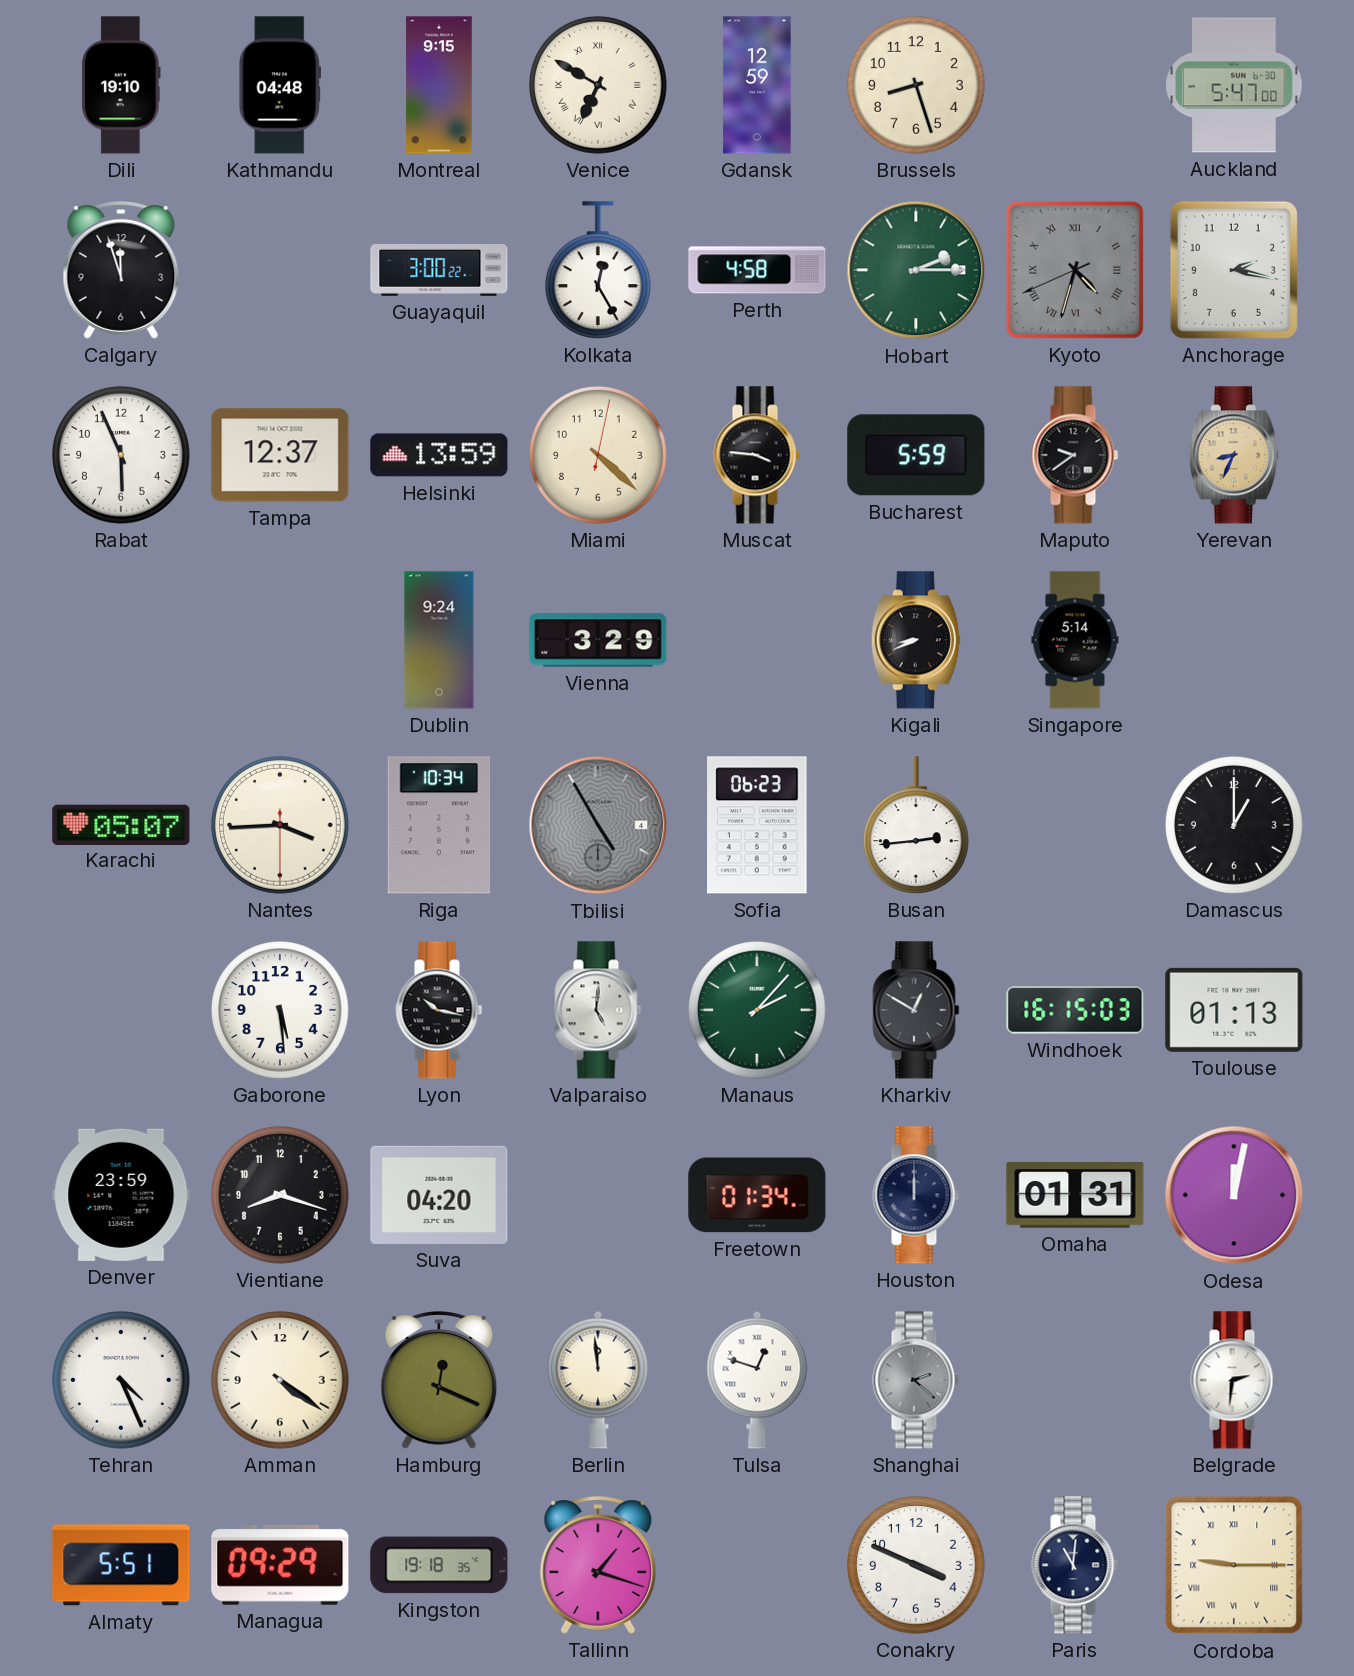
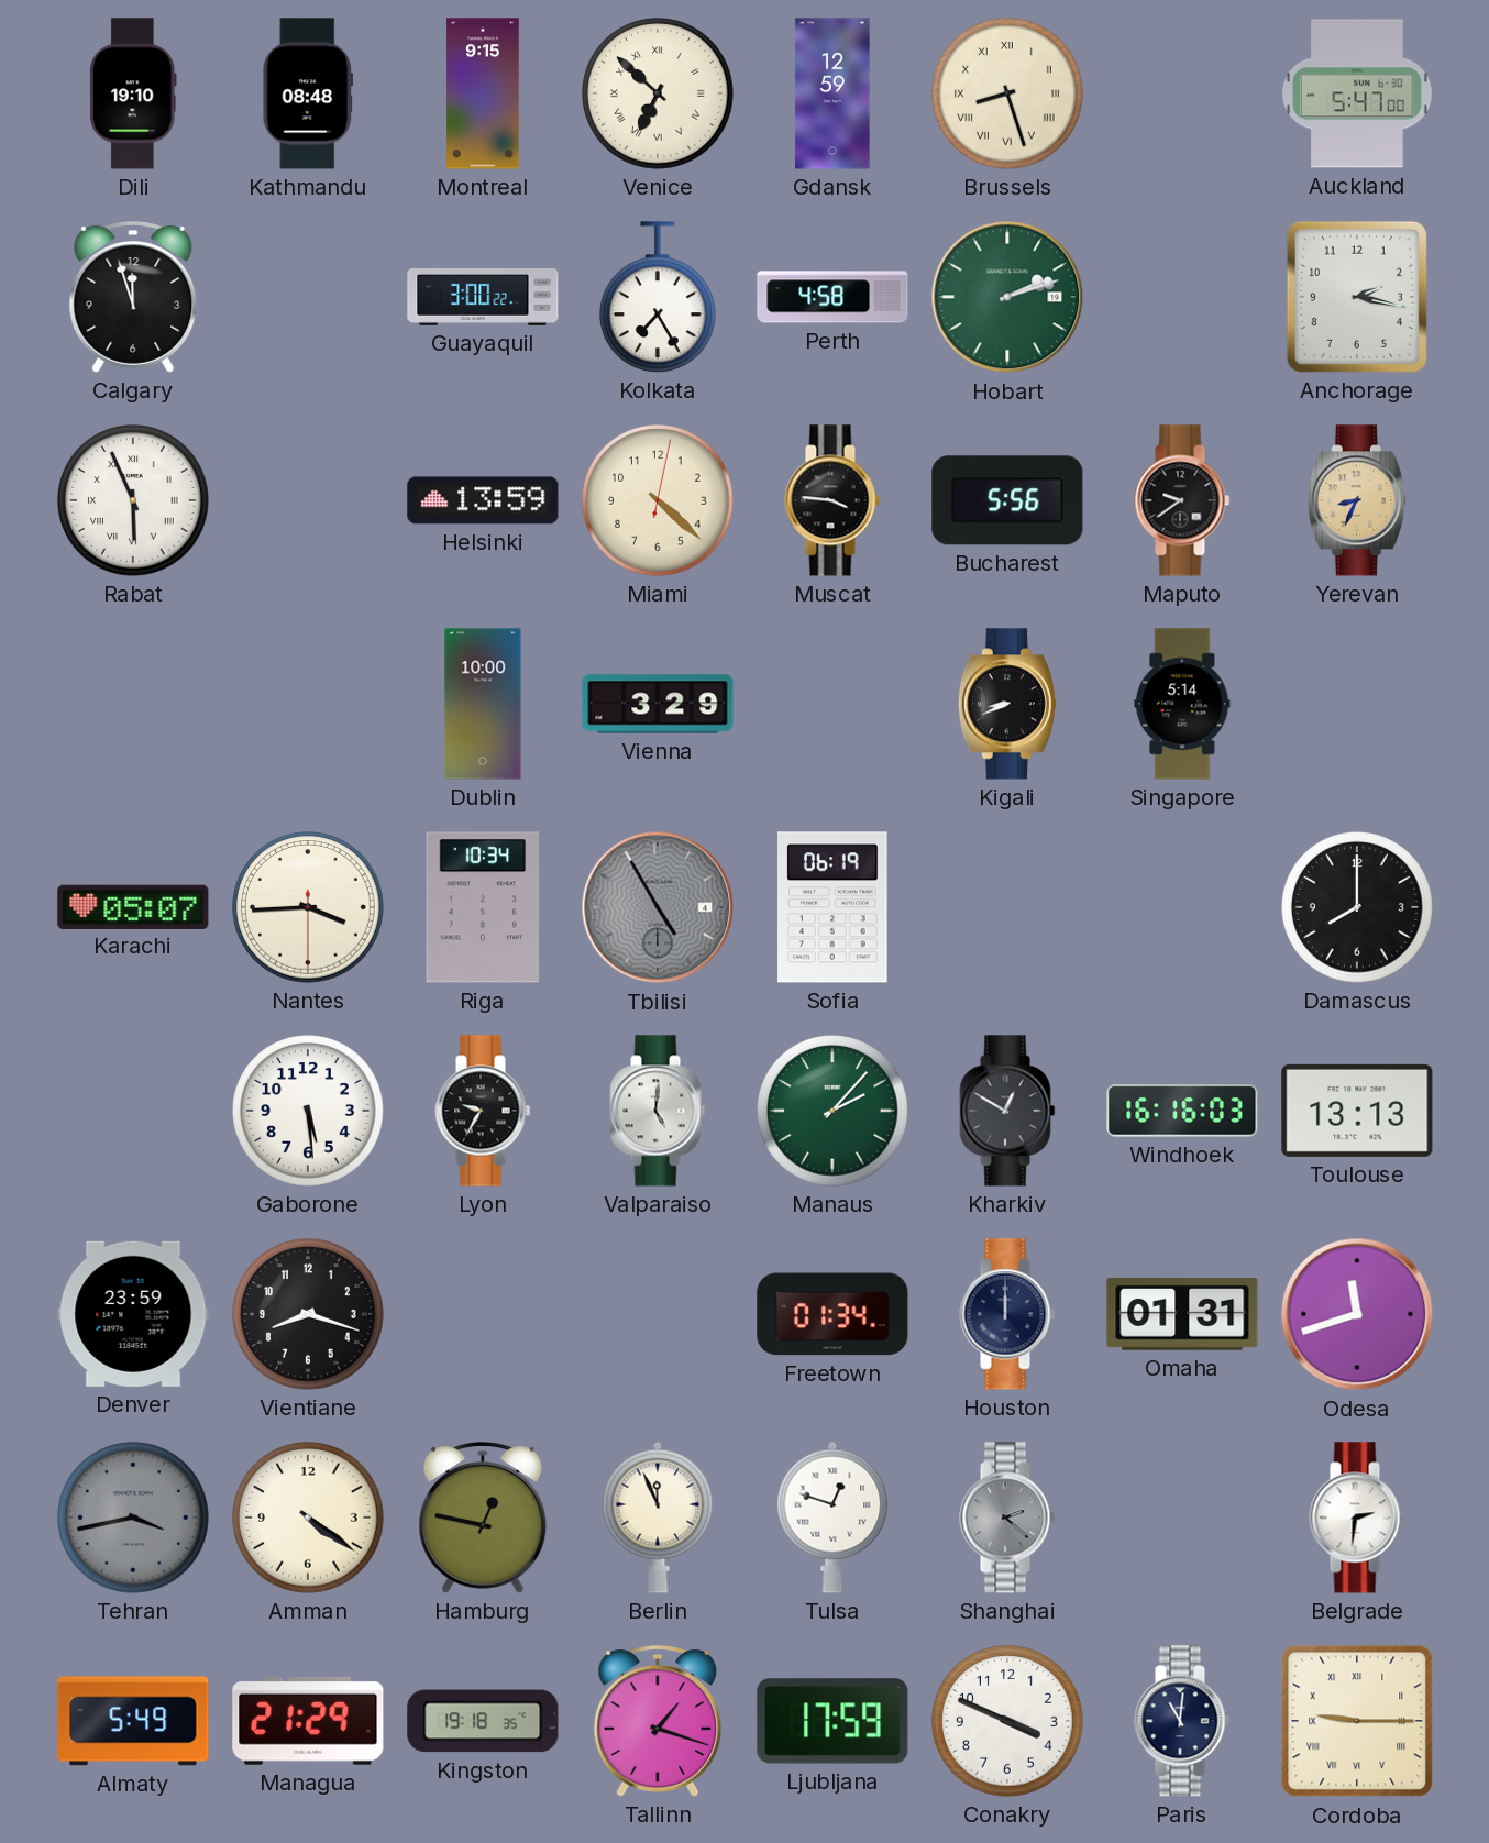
Kathmandu: 04:48 -> 08:48
Venice: 6:50 -> 6:52
Brussels numerals: Arabic -> Roman
Kolkata: 12:25 -> 7:25
Hobart: 2:15 -> 2:12
Kyoto: 4:32 -> none
Rabat numerals: Arabic -> Roman
Tampa: 12:37 -> none
Bucharest: 5:59 -> 5:56
Dublin: 9:24 -> 10:00
Sofia: 06:23 -> 06:19
Busan: 2:44 -> none
Damascus: 1:00 -> 8:00
Lyon: 10:17 -> 9:35
Windhoek: 16:15 -> 16:16
Toulouse: 01:13 -> 13:13
Suva: 04:20 -> none
Odesa: 12:02 -> 11:42
Tehran: 4:26 -> 3:43
Tehran dial: white -> grey
Hamburg: 12:19 -> 12:47
Berlin: 11:59 -> 11:56
Almaty: 5:51 -> 5:49
Managua: 09:29 -> 21:29
Ljubljana: none -> 17:59
